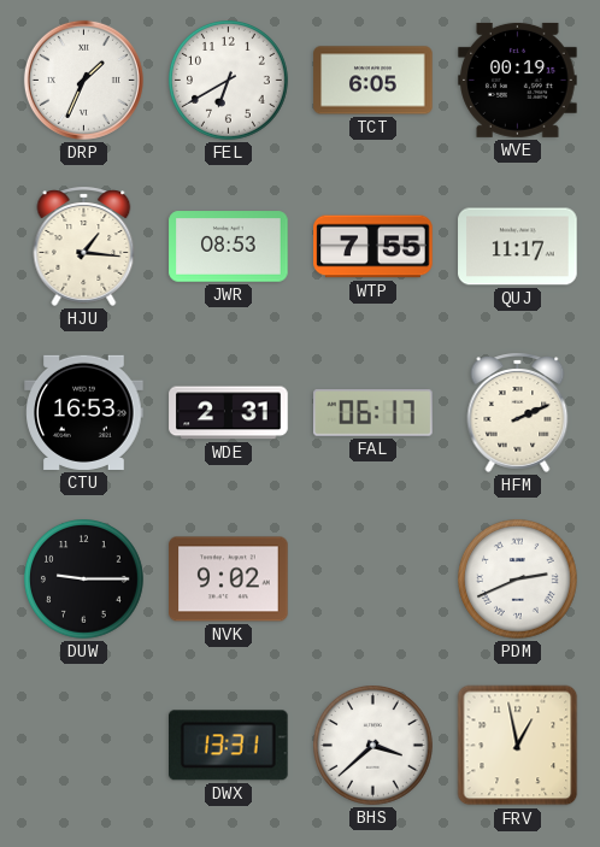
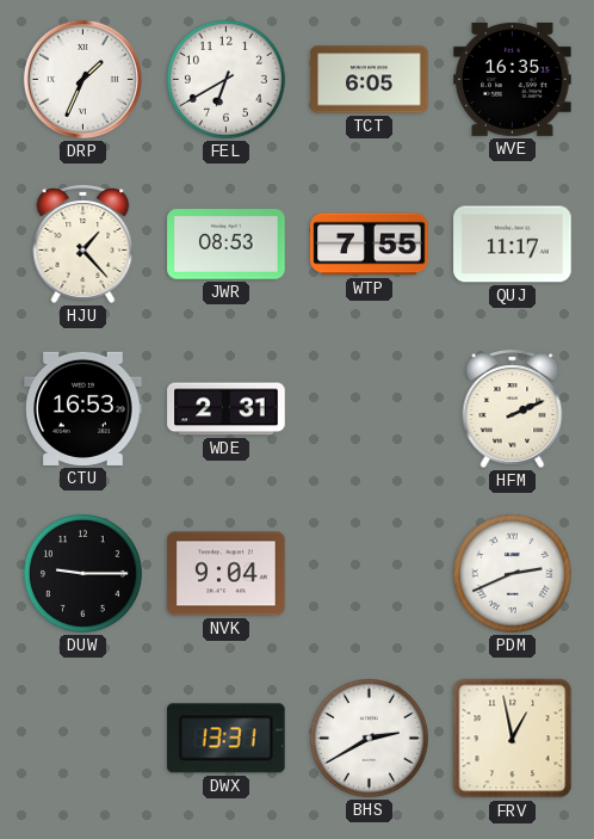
WVE: 00:19 -> 16:35
HJU: 1:16 -> 1:23
FAL: 06:17 -> none
NVK: 9:02 -> 9:04
BHS: 3:38 -> 2:40
